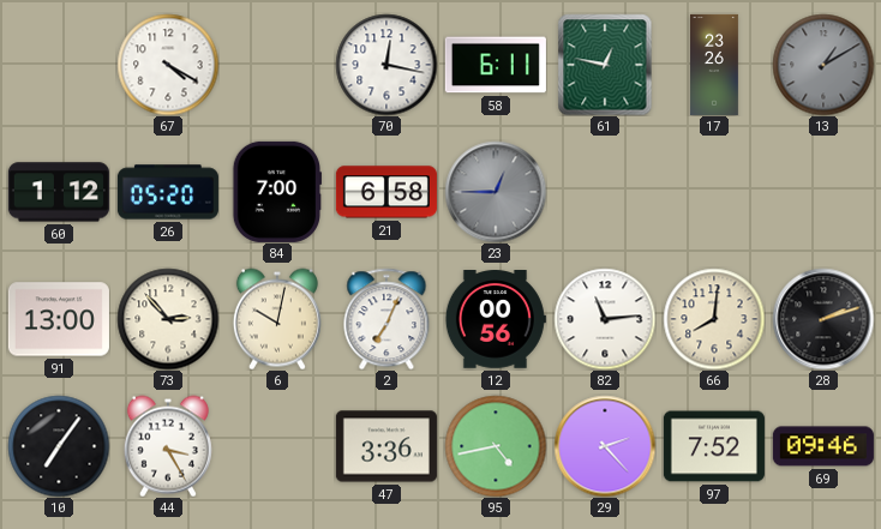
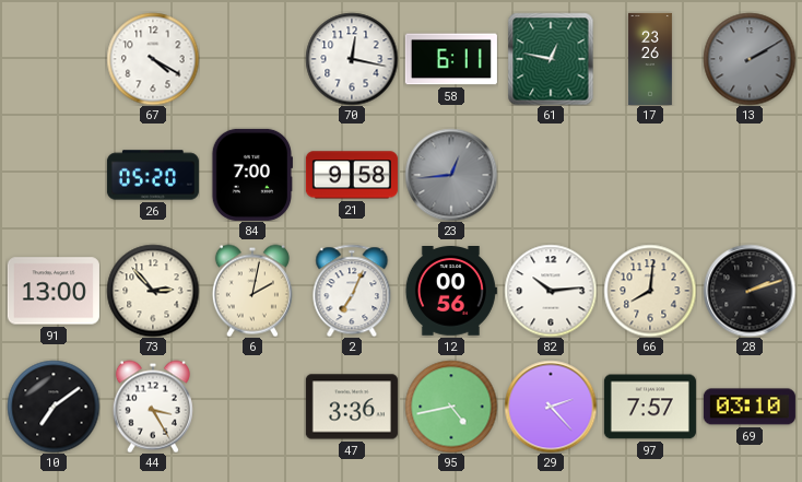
13: 1:10 -> 2:10
60: 1:12 -> none
21: 6:58 -> 9:58
23: 12:45 -> 12:44
6: 10:02 -> 2:02
82: 11:14 -> 10:14
10: 7:06 -> 7:09
97: 7:52 -> 7:57
69: 09:46 -> 03:10
